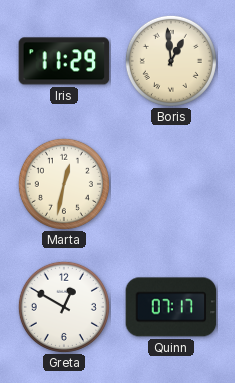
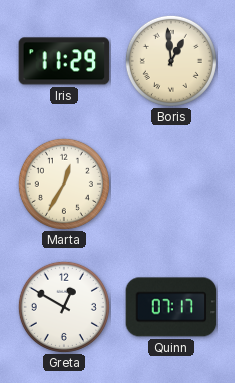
Marta: 12:32 -> 12:35
